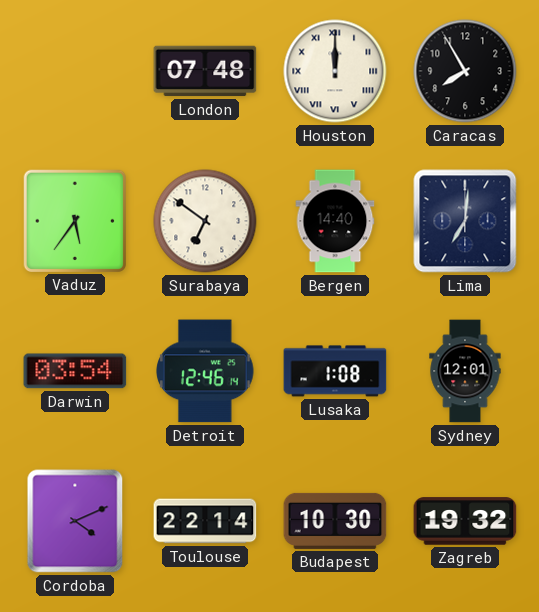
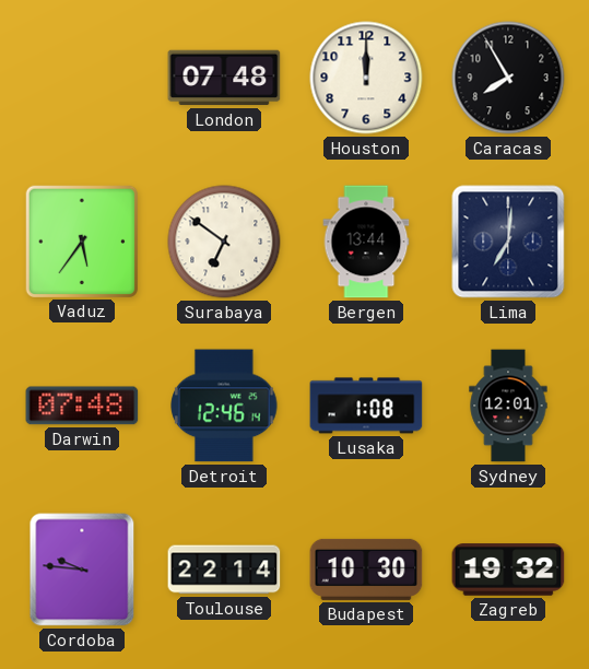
Houston numerals: Roman -> Arabic
Bergen: 14:40 -> 13:44
Darwin: 03:54 -> 07:48
Cordoba: 4:11 -> 9:46
